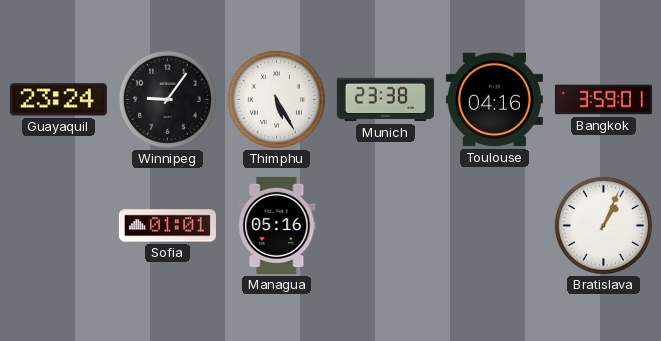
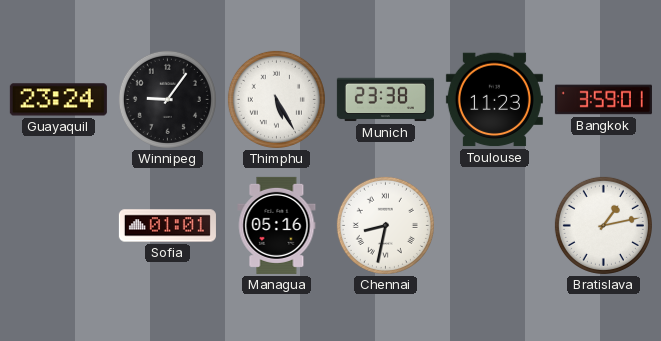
Toulouse: 04:16 -> 11:23
Chennai: none -> 8:32
Bratislava: 1:04 -> 1:13
